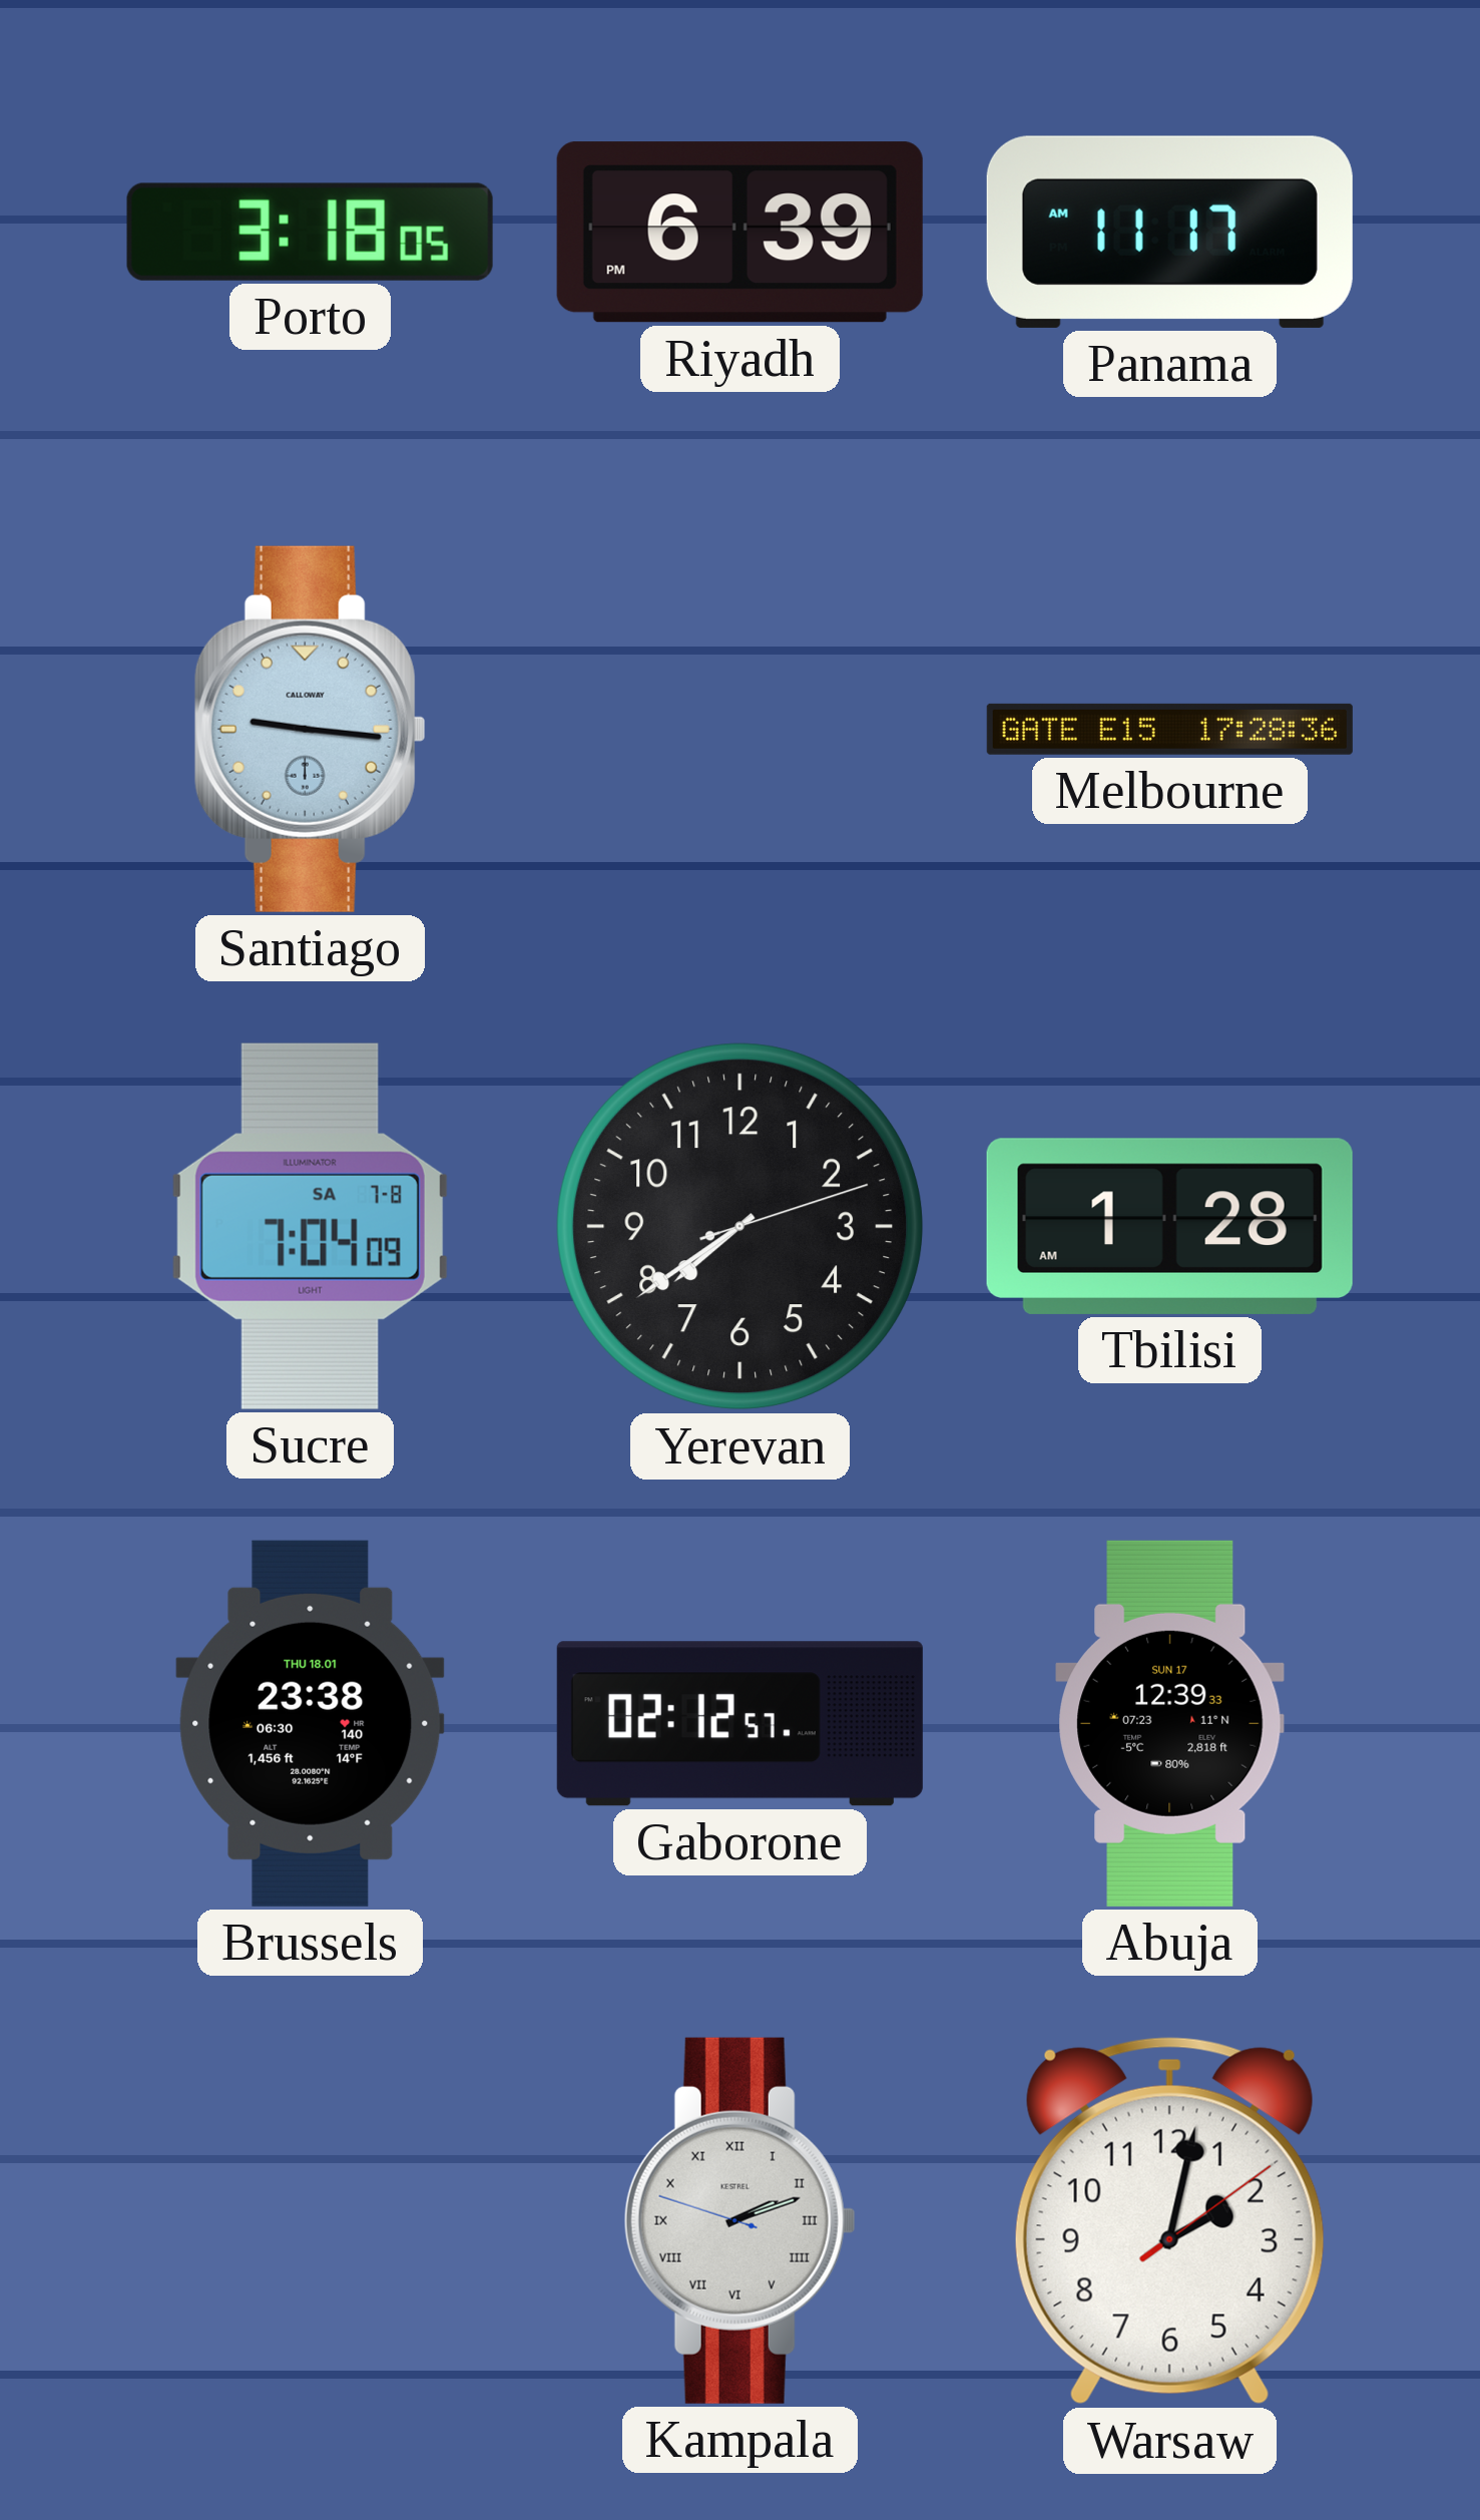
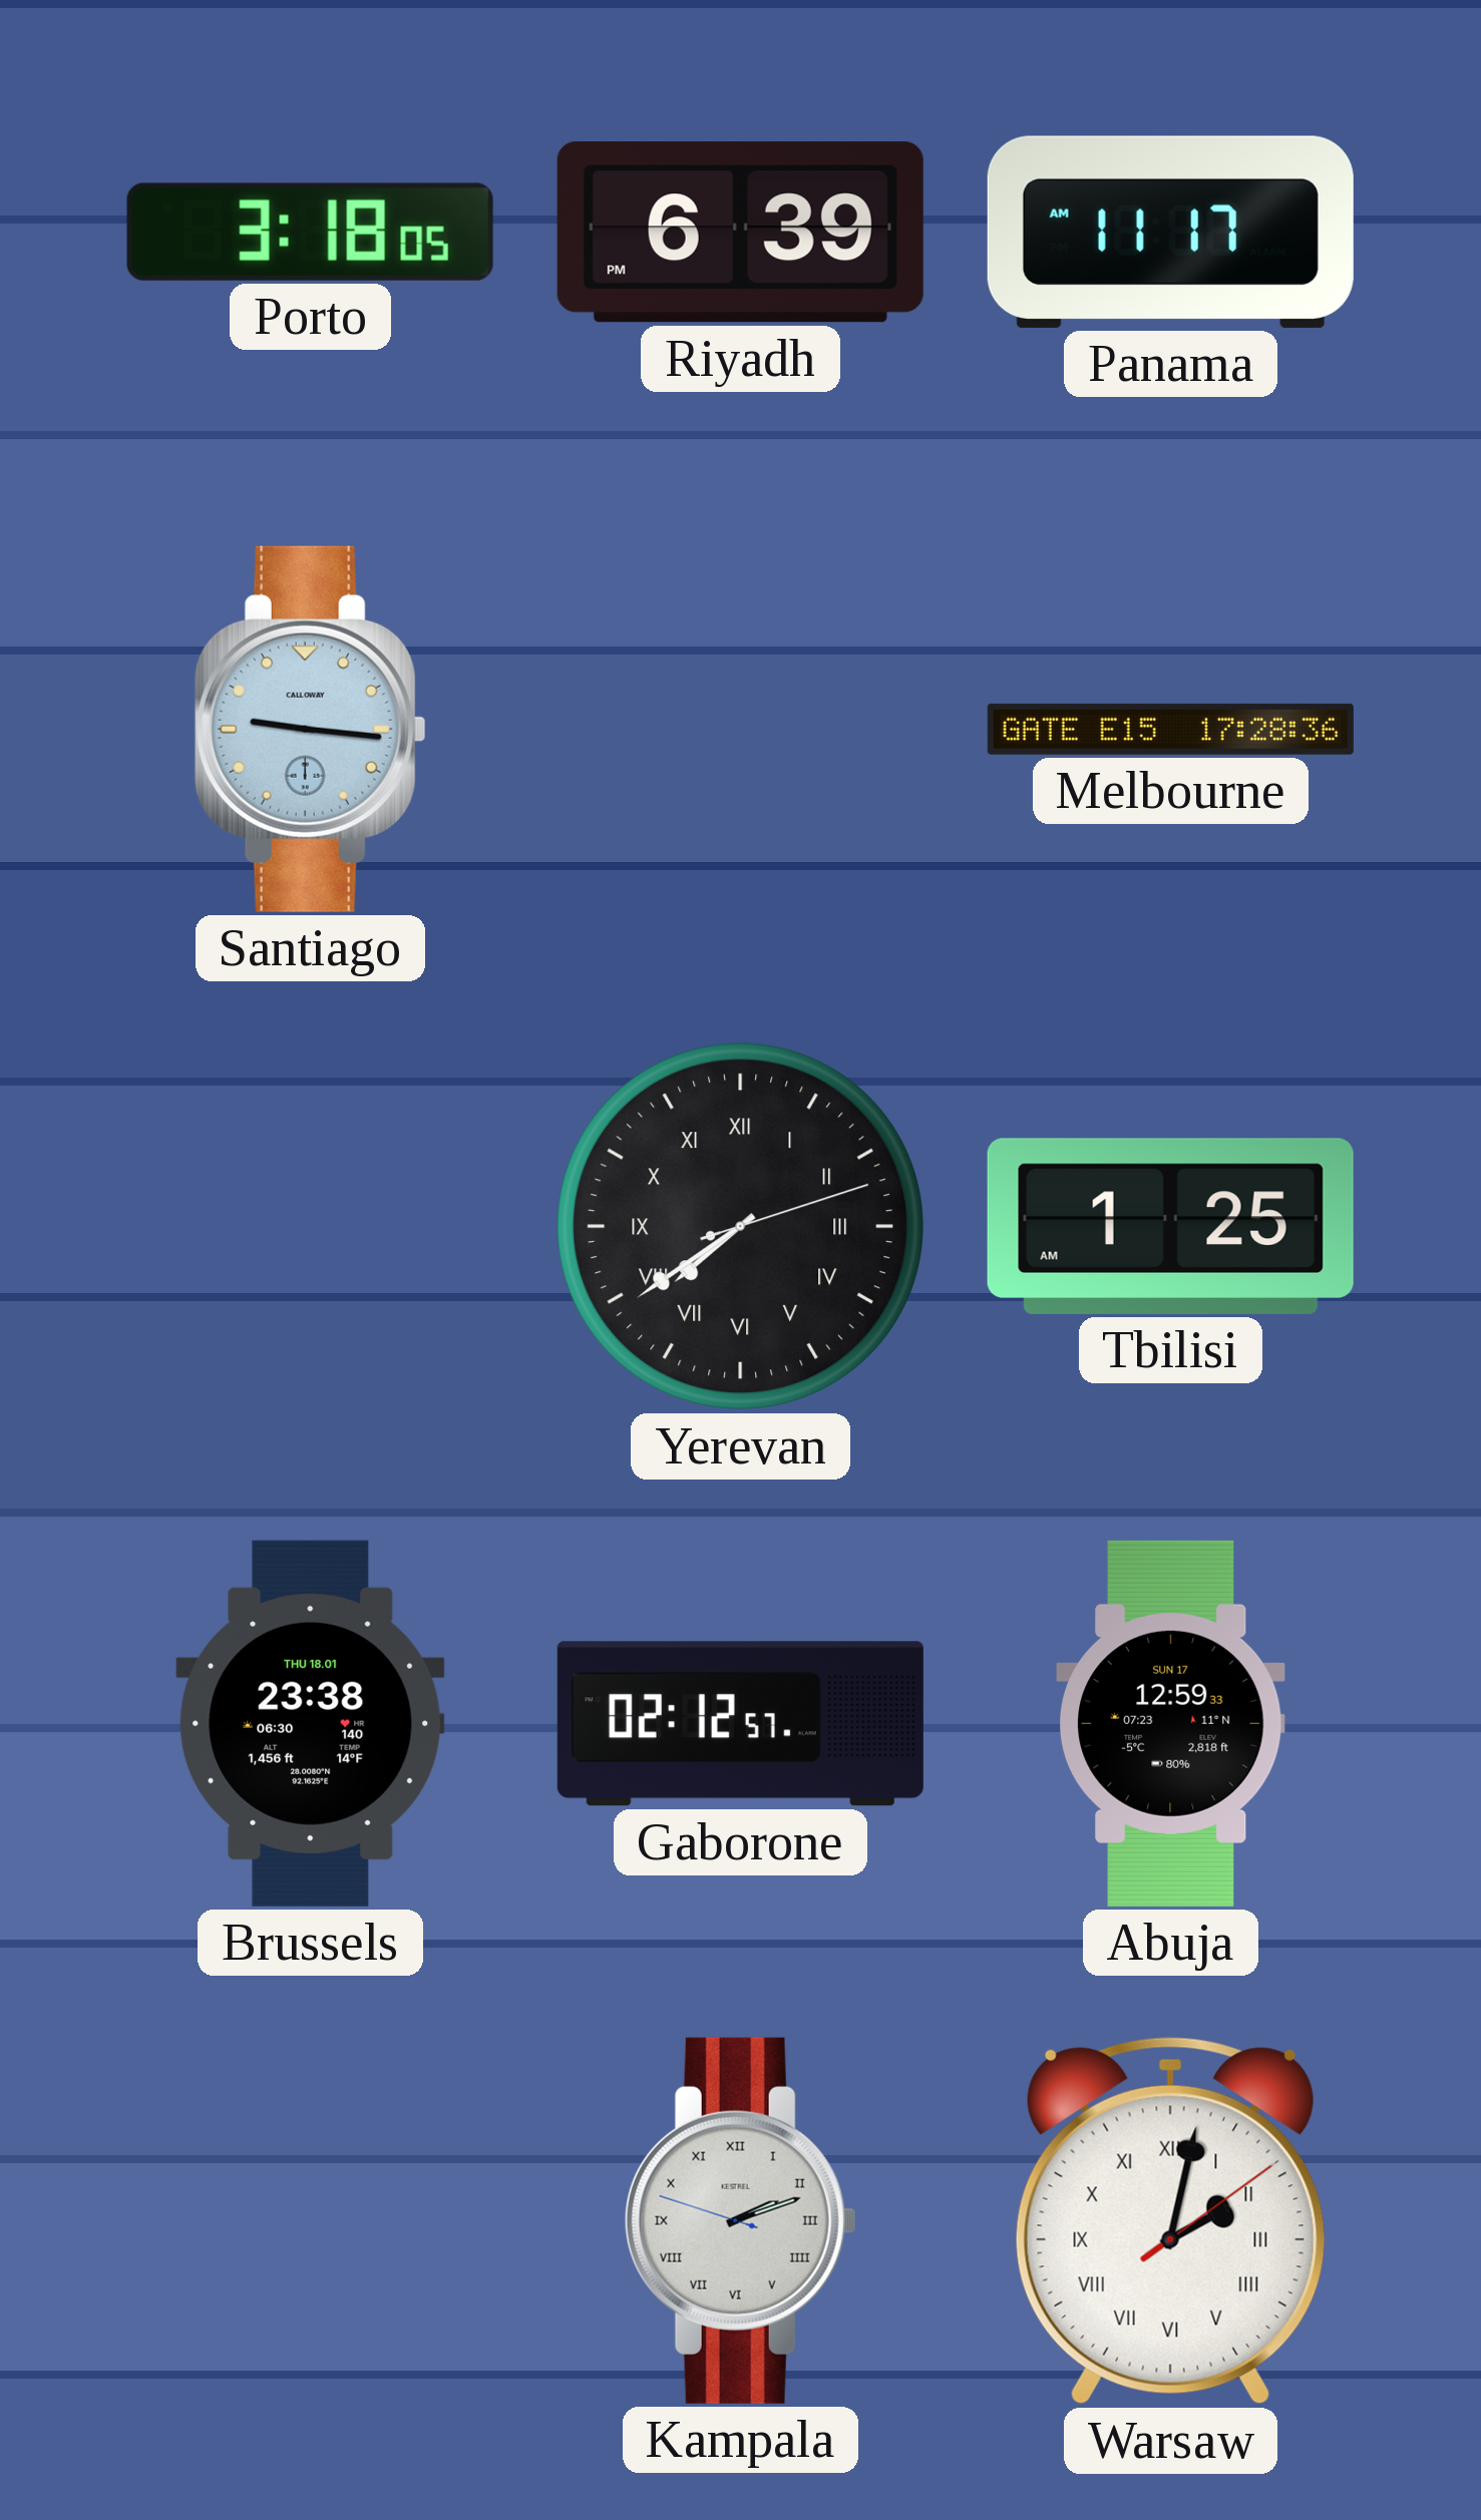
Sucre: 7:04 -> none
Yerevan numerals: Arabic -> Roman
Tbilisi: 1:28 -> 1:25
Abuja: 12:39 -> 12:59
Warsaw numerals: Arabic -> Roman
